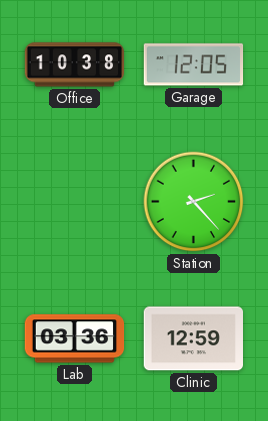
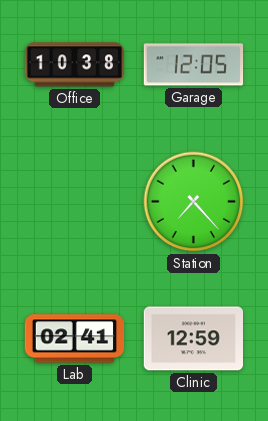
Station: 2:23 -> 7:23
Lab: 03:36 -> 02:41
